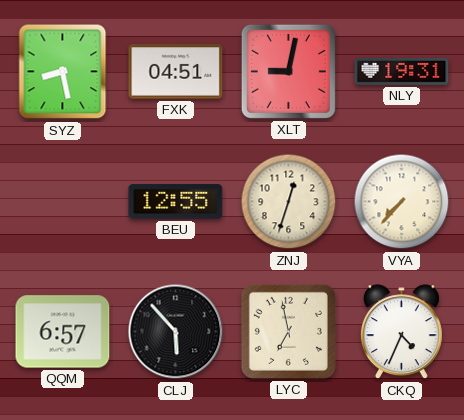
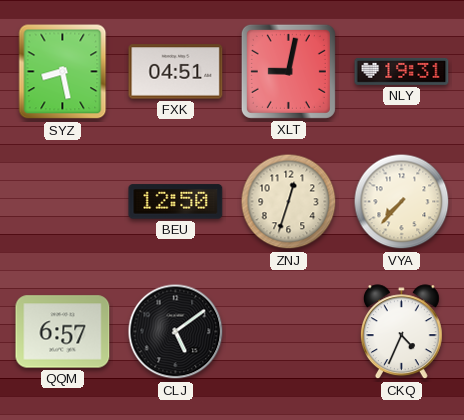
BEU: 12:55 -> 12:50
CLJ: 5:53 -> 5:09
LYC: 6:58 -> none
